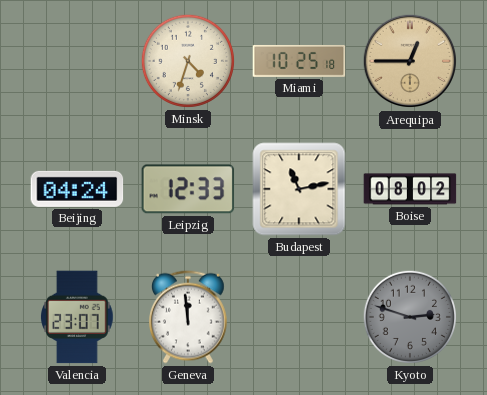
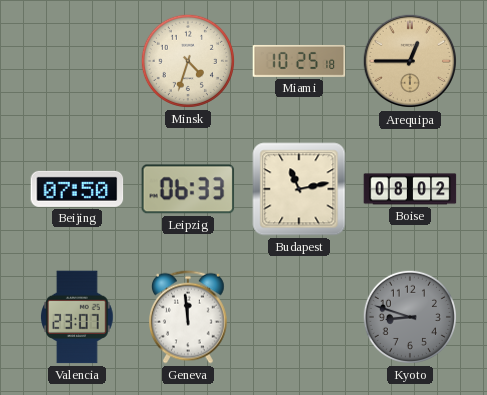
Beijing: 04:24 -> 07:50
Leipzig: 12:33 -> 06:33
Kyoto: 2:48 -> 8:48
